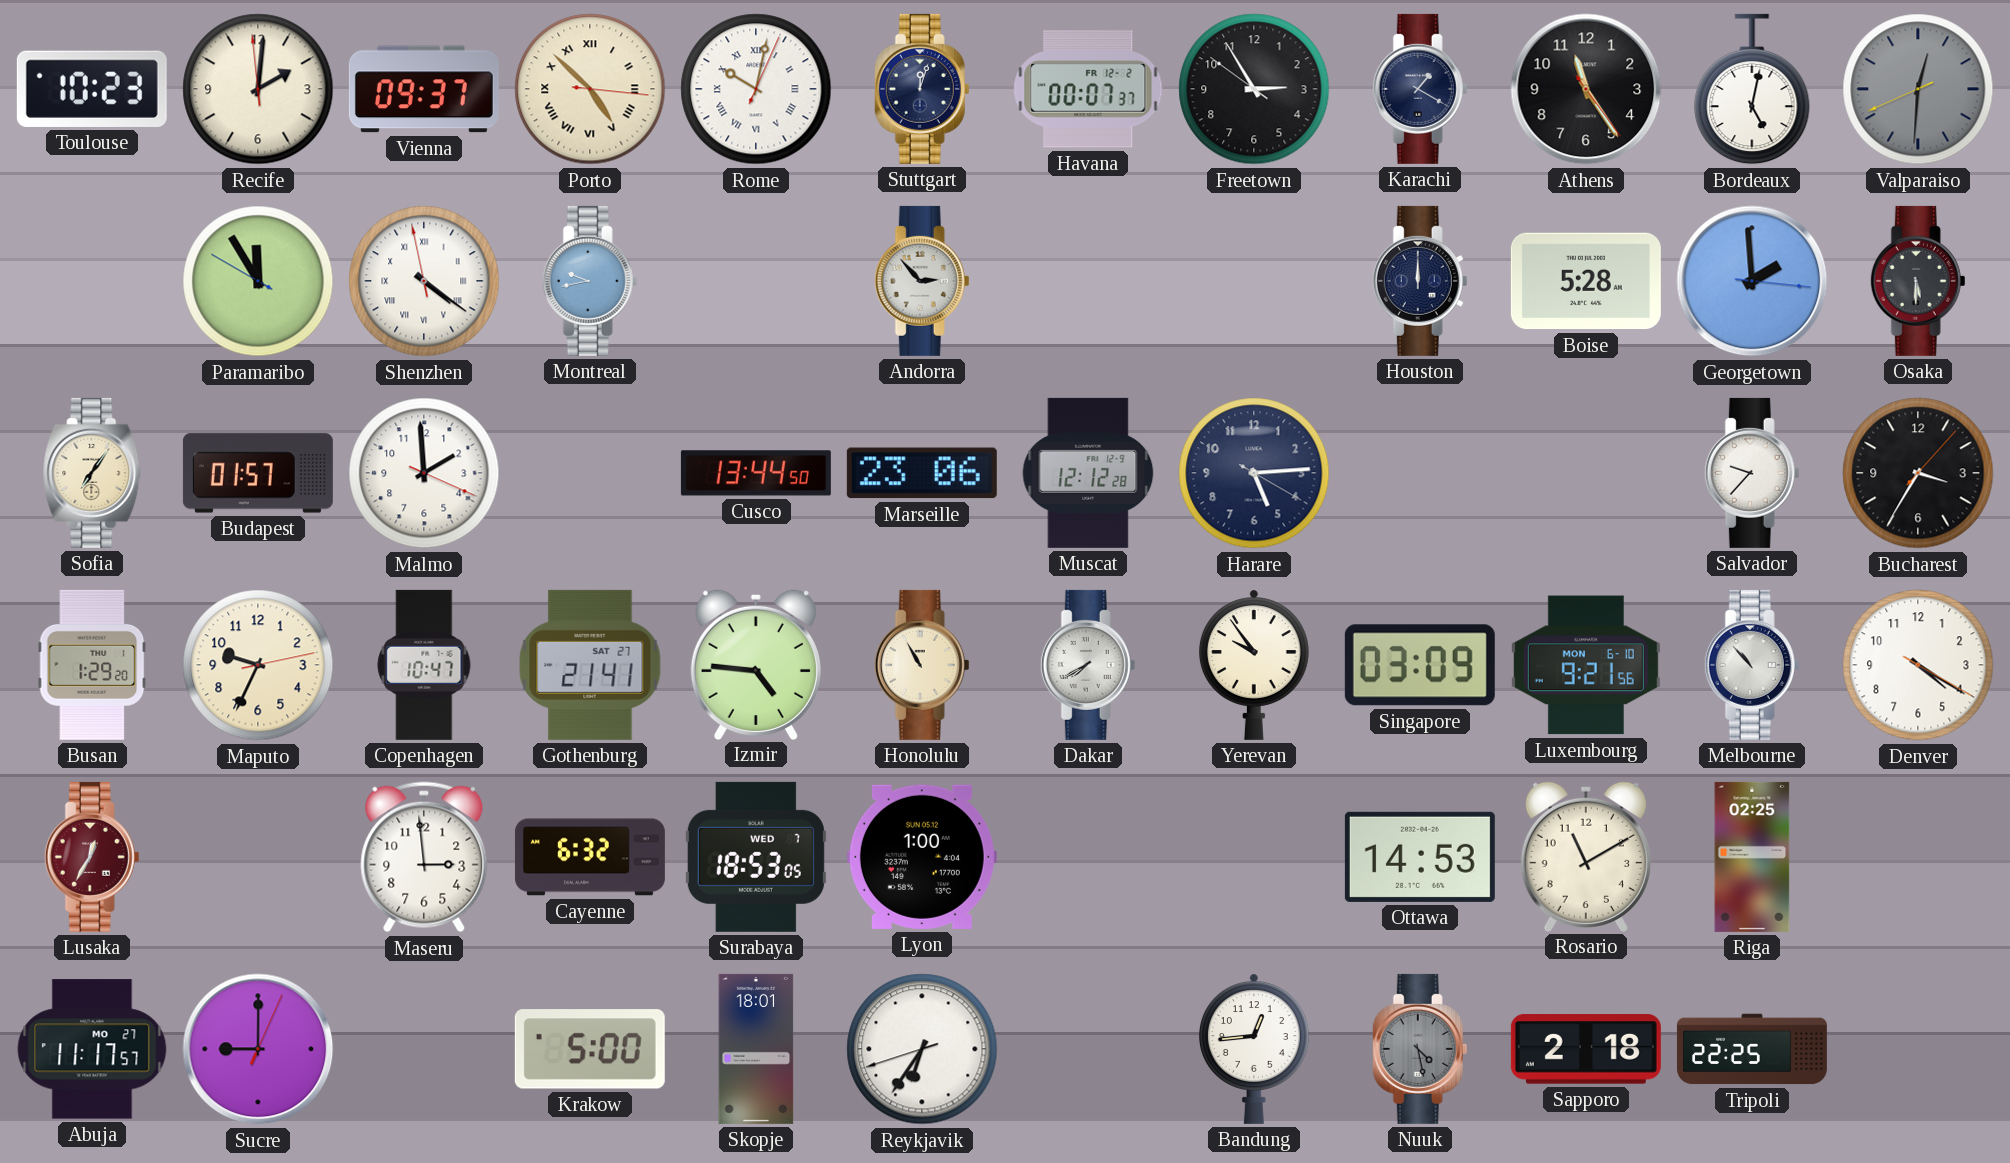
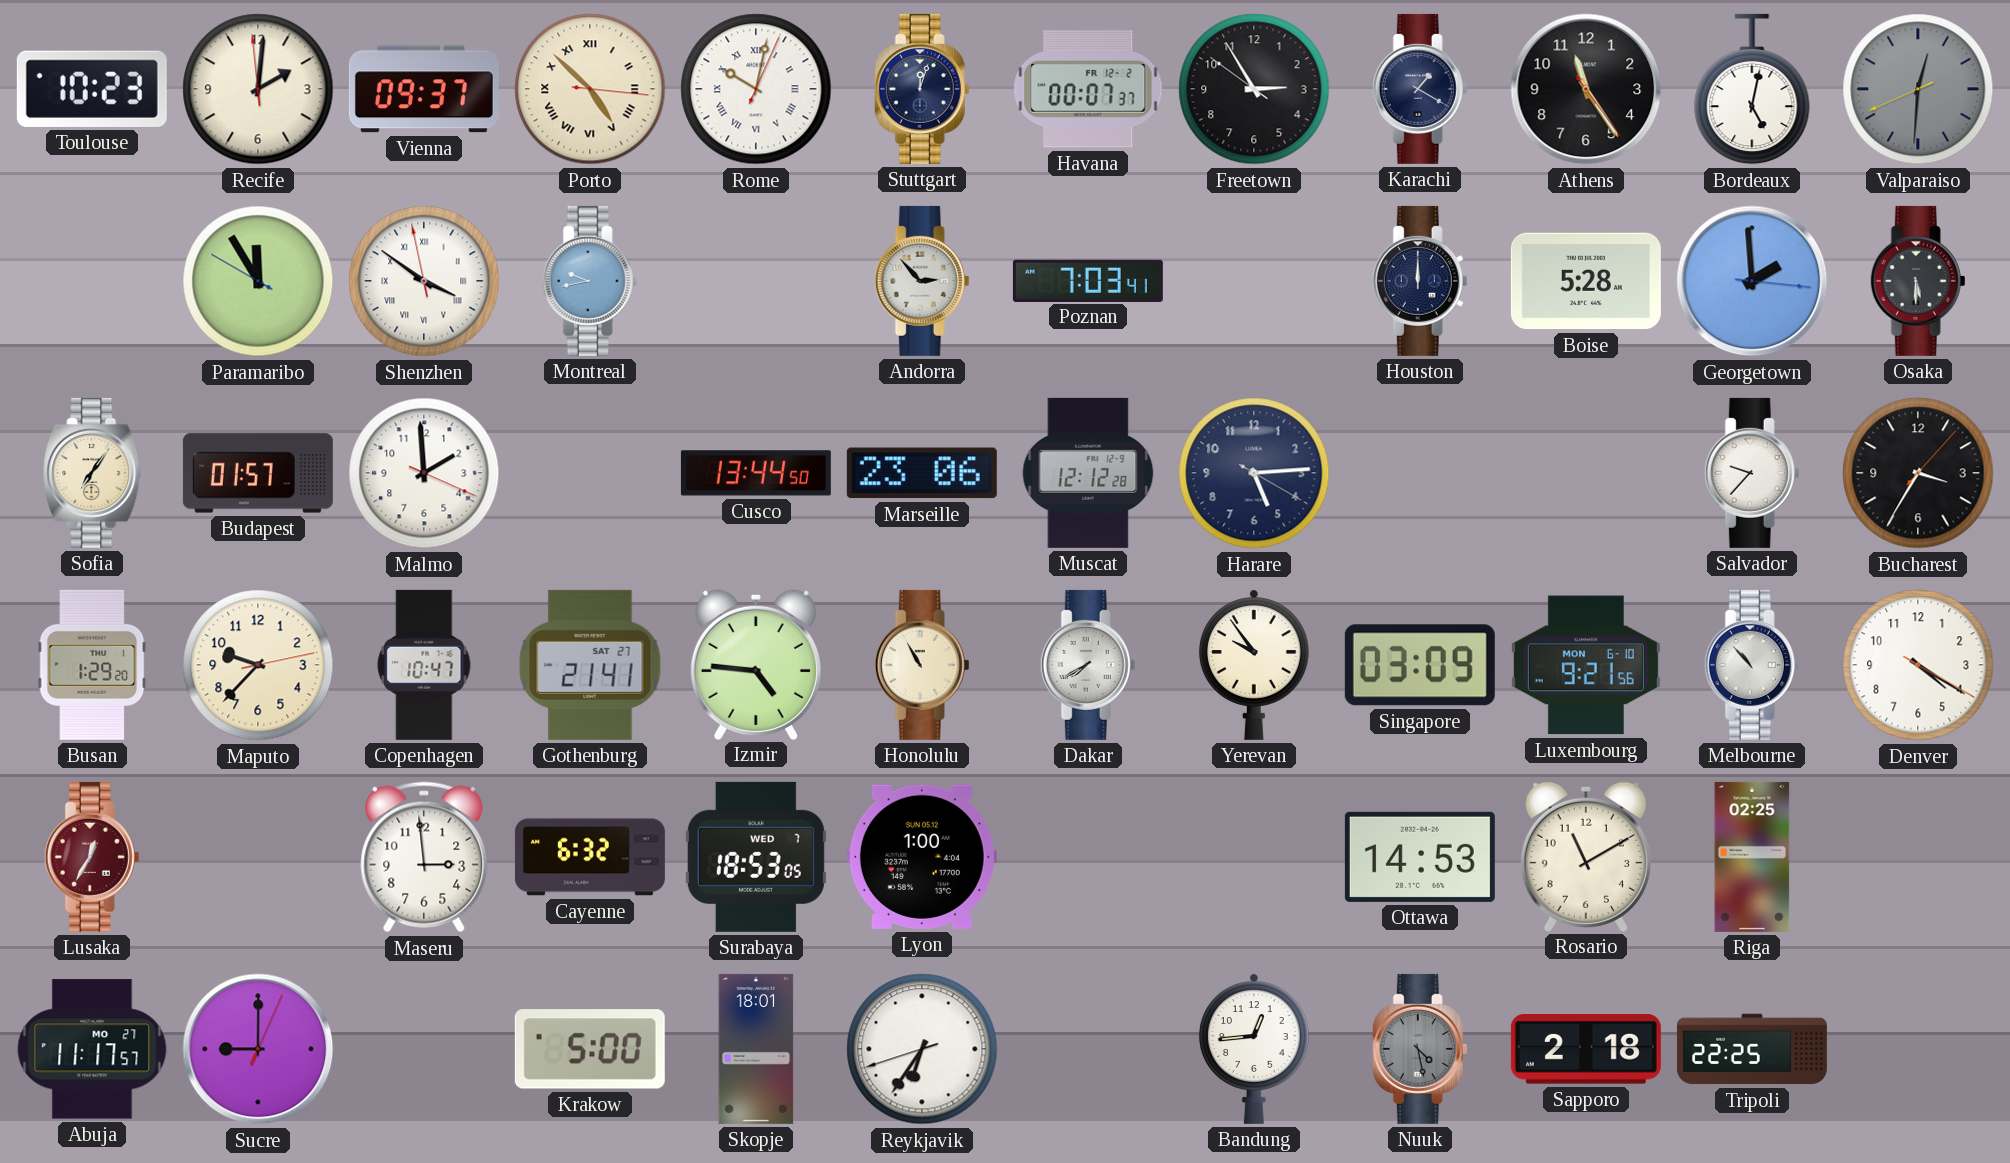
Shenzhen: 4:20 -> 3:50
Poznan: none -> 7:03
Maputo: 9:34 -> 9:37
